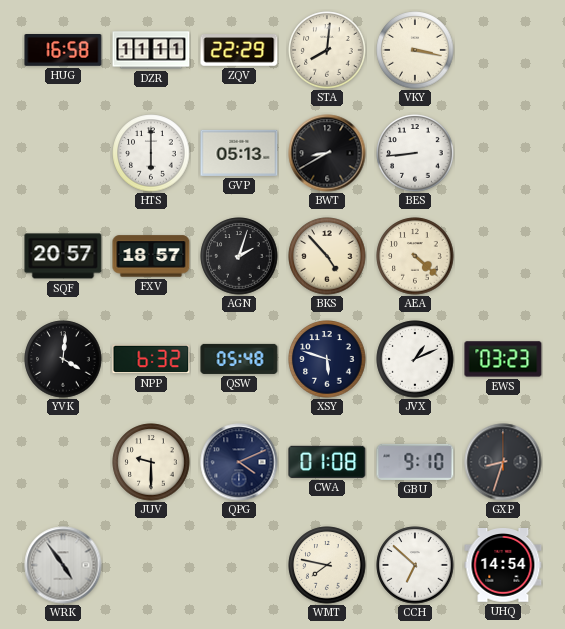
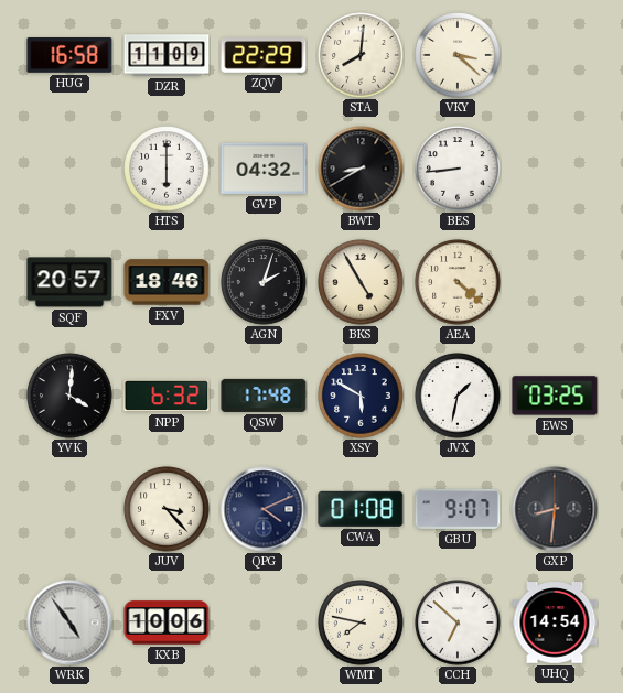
DZR: 11:11 -> 11:09
VKY: 3:17 -> 3:22
GVP: 05:13 -> 04:32
FXV: 18:57 -> 18:46
BKS: 4:53 -> 4:55
QSW: 05:48 -> 17:48
XSY: 5:48 -> 5:50
JVX: 1:11 -> 1:32
EWS: 03:23 -> 03:25
JUV: 9:30 -> 3:23
GBU: 9:10 -> 9:07
GXP: 8:33 -> 8:31
KXB: none -> 10:06
